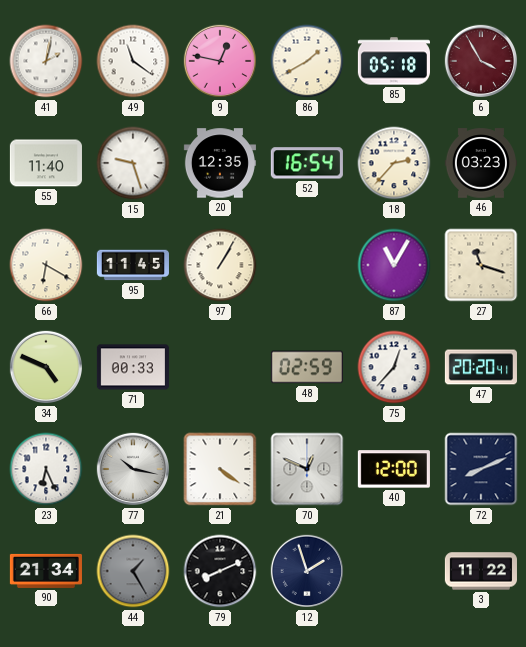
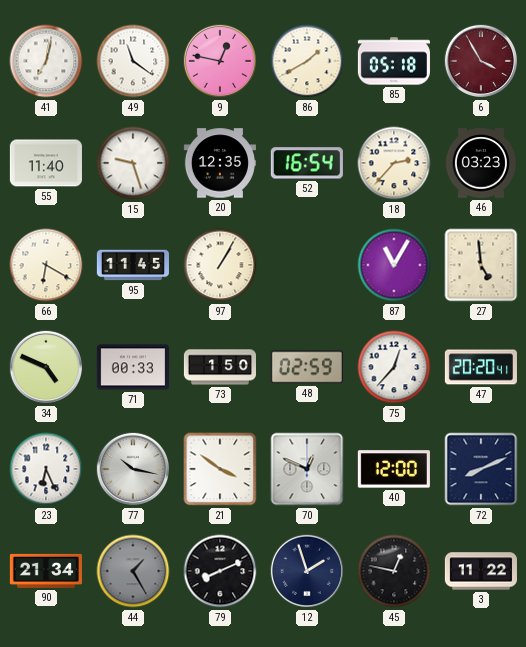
41: 2:02 -> 7:02
27: 11:18 -> 4:59
73: none -> 1:50
21: 4:21 -> 3:51
45: none -> 12:47
